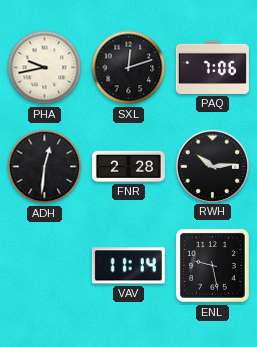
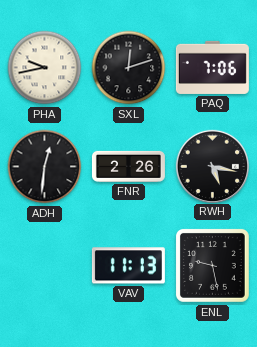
FNR: 2:28 -> 2:26
RWH: 10:14 -> 5:17
VAV: 11:14 -> 11:13
